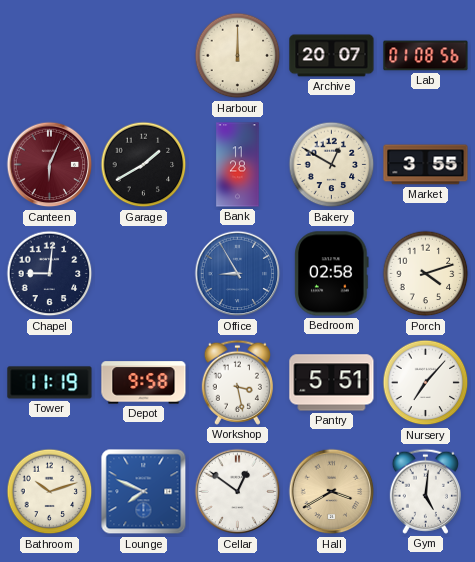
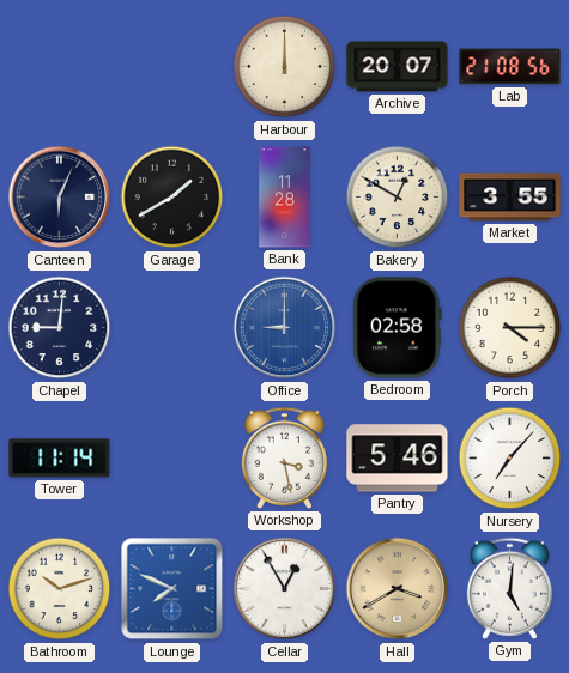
Lab: 01:08 -> 21:08
Canteen dial: burgundy -> navy
Office: 8:55 -> 9:00
Porch: 4:12 -> 4:15
Tower: 11:19 -> 11:14
Depot: 9:58 -> none
Pantry: 5:51 -> 5:46
Cellar: 12:51 -> 12:55
